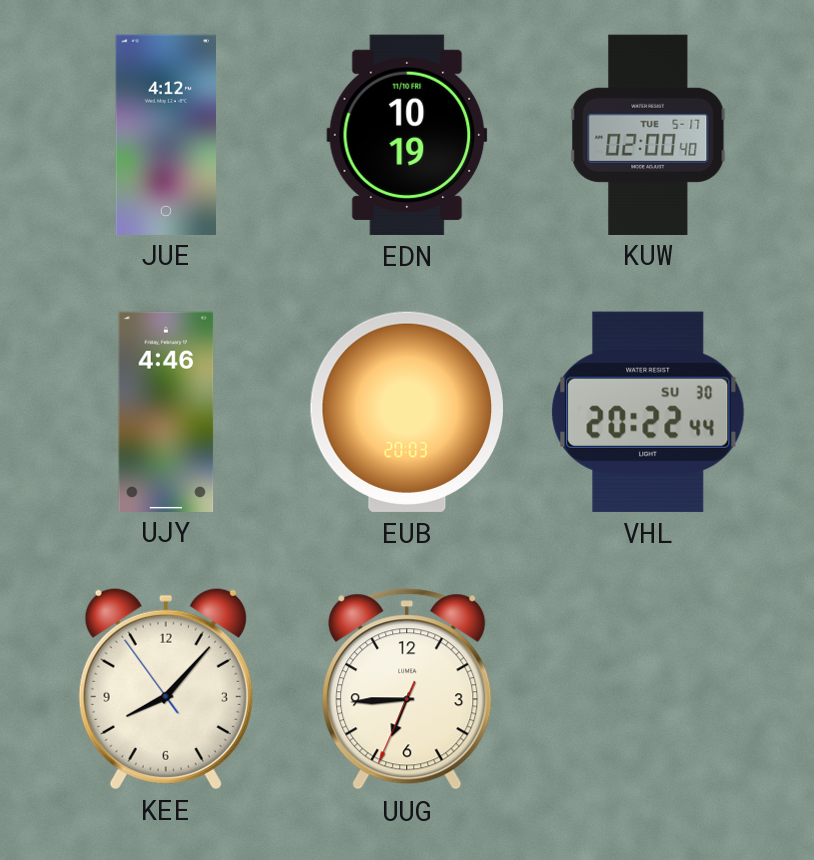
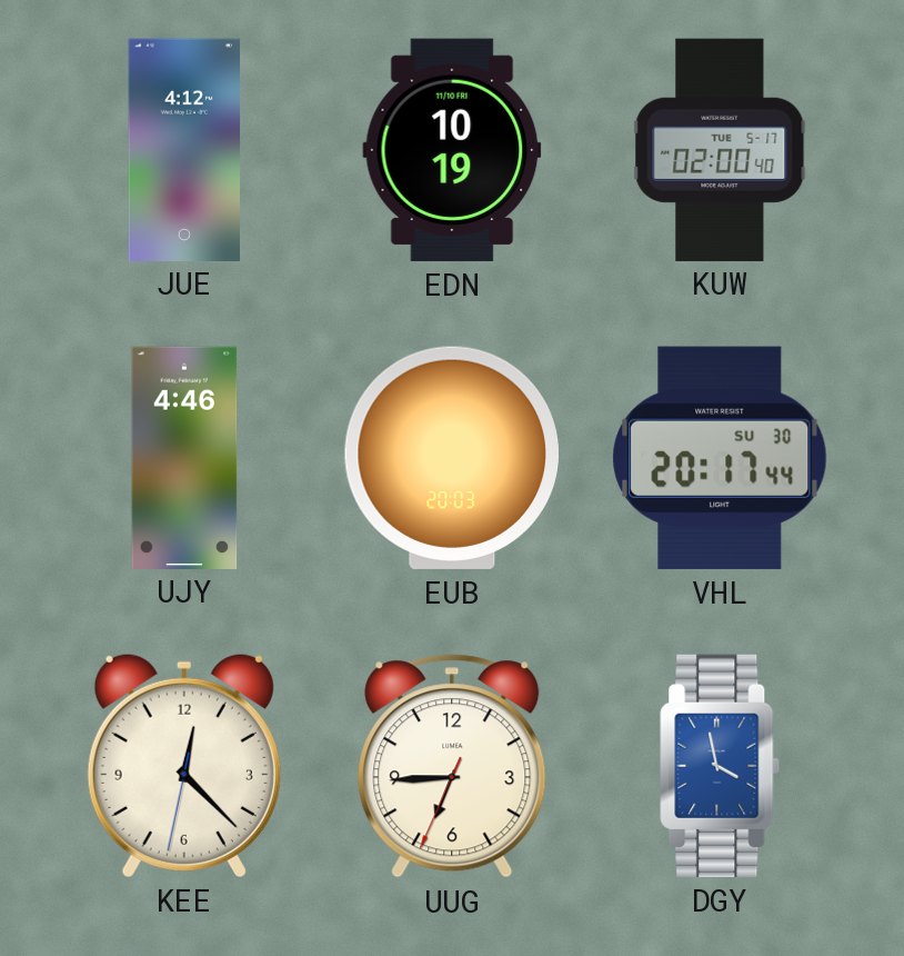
VHL: 20:22 -> 20:17
KEE: 8:06 -> 12:22
DGY: none -> 3:58
